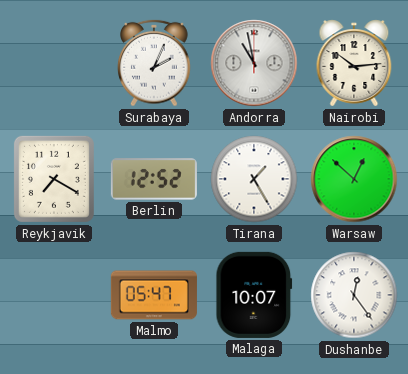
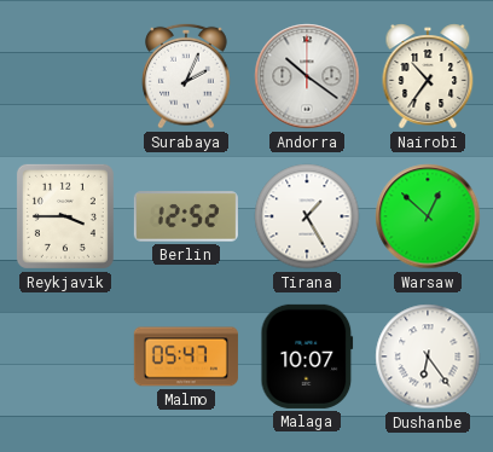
Andorra: 10:58 -> 10:21
Nairobi: 10:14 -> 10:36
Reykjavik: 7:20 -> 3:45
Dushanbe: 12:24 -> 6:24
